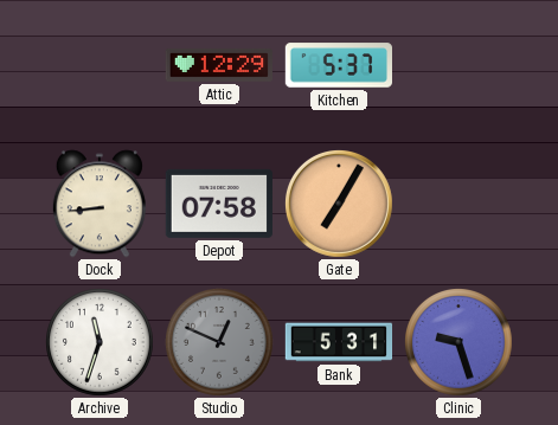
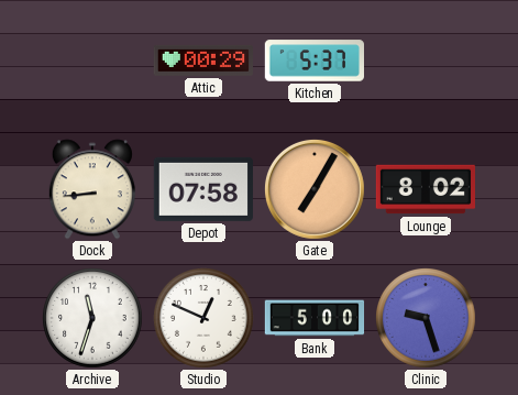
Attic: 12:29 -> 00:29
Lounge: none -> 8:02
Studio dial: grey -> white
Bank: 5:31 -> 5:00
